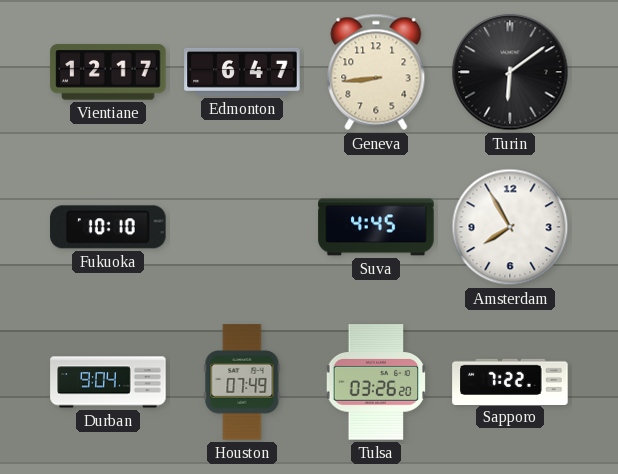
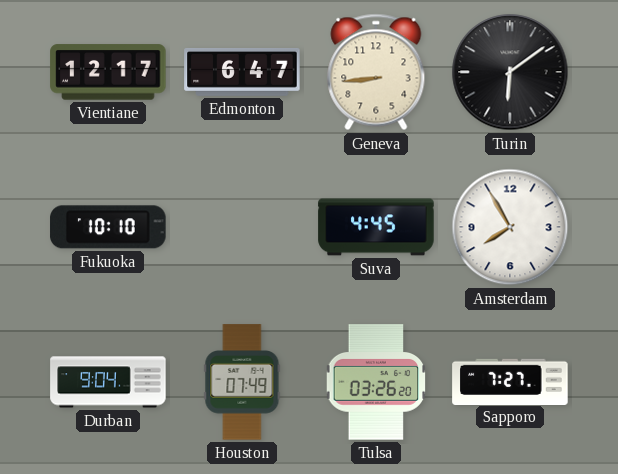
Sapporo: 7:22 -> 7:27
